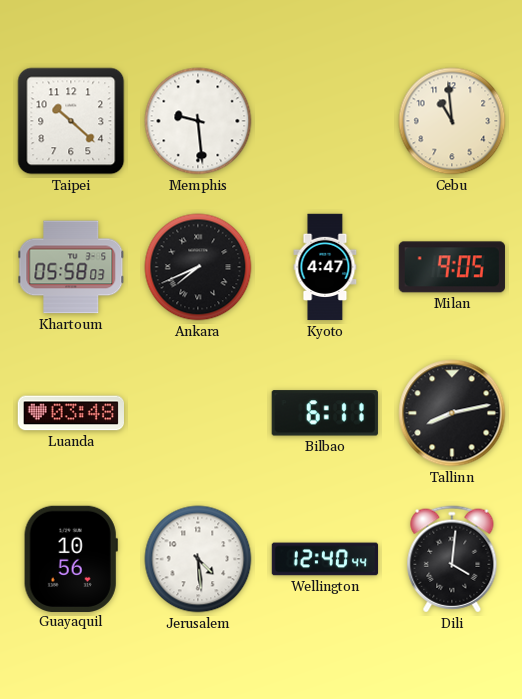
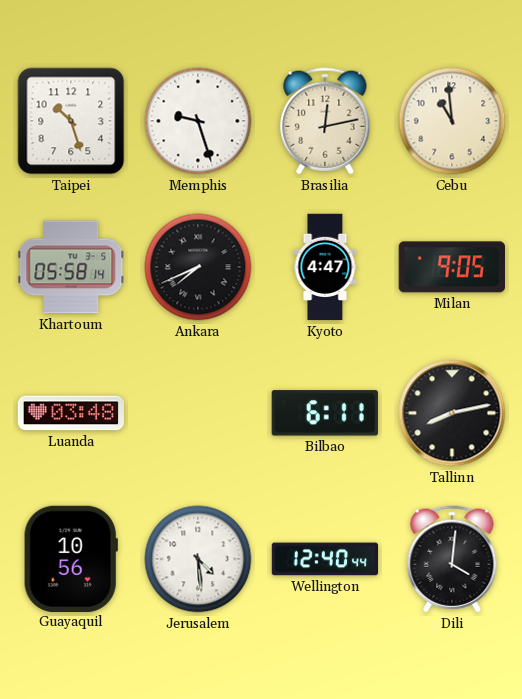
Taipei: 10:22 -> 10:27
Memphis: 9:29 -> 9:27
Brasilia: none -> 12:13
Khartoum: 05:58:03 -> 05:58:14
